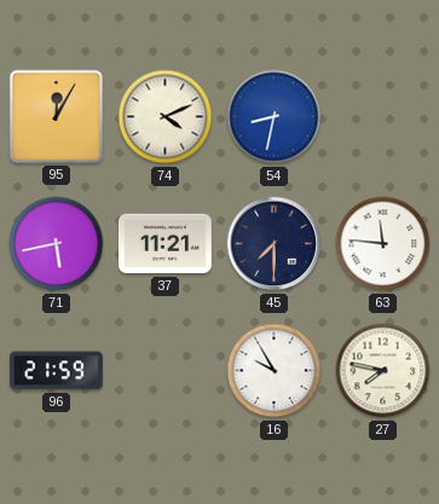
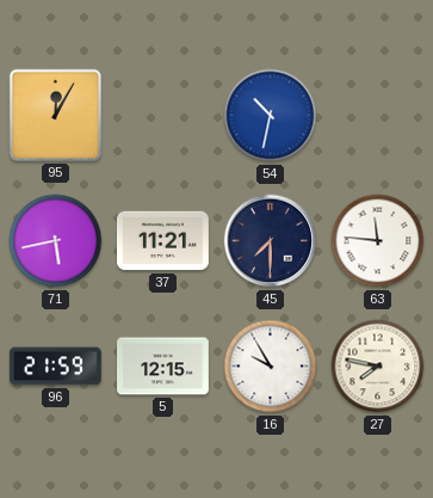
74: 4:11 -> none
54: 8:32 -> 10:32
5: none -> 12:15
